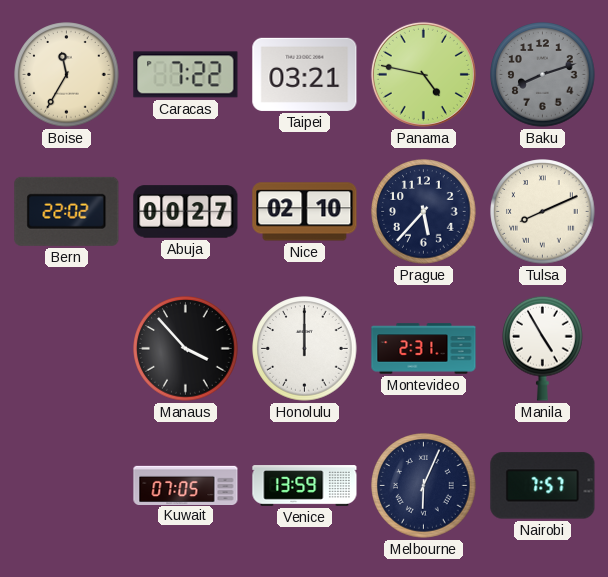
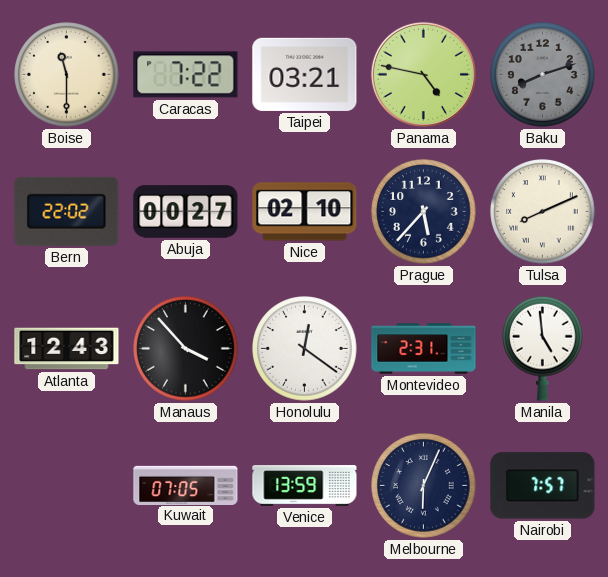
Boise: 11:35 -> 11:30
Atlanta: none -> 12:43
Honolulu: 12:00 -> 12:21
Manila: 4:55 -> 4:59
